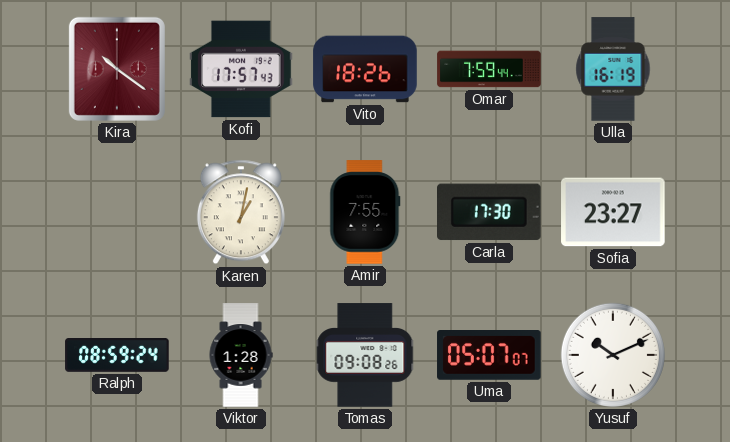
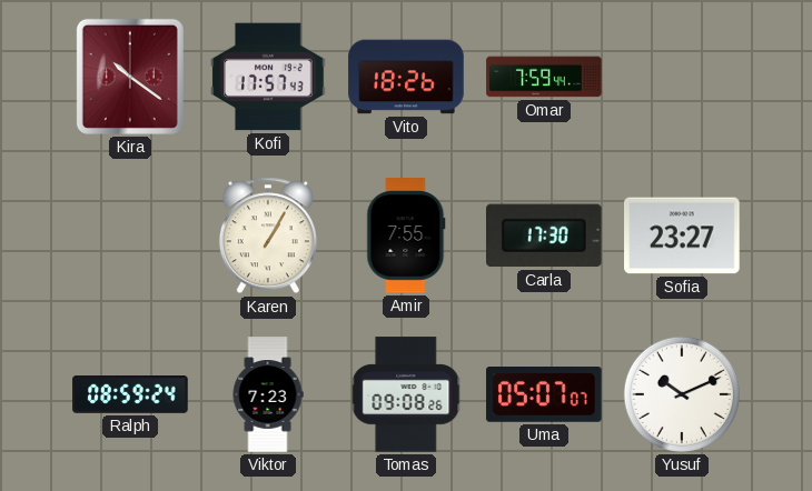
Ulla: 16:19 -> none
Karen: 1:02 -> 1:05
Viktor: 1:28 -> 7:23
